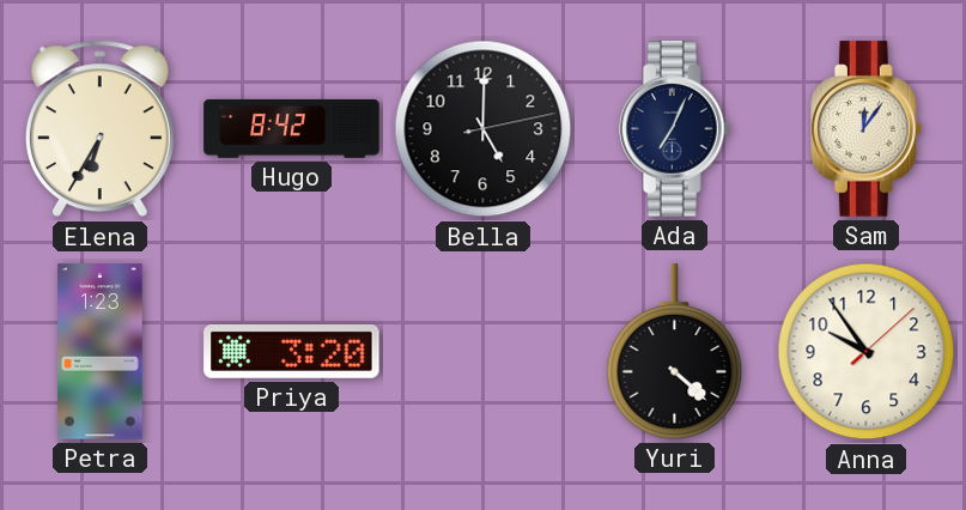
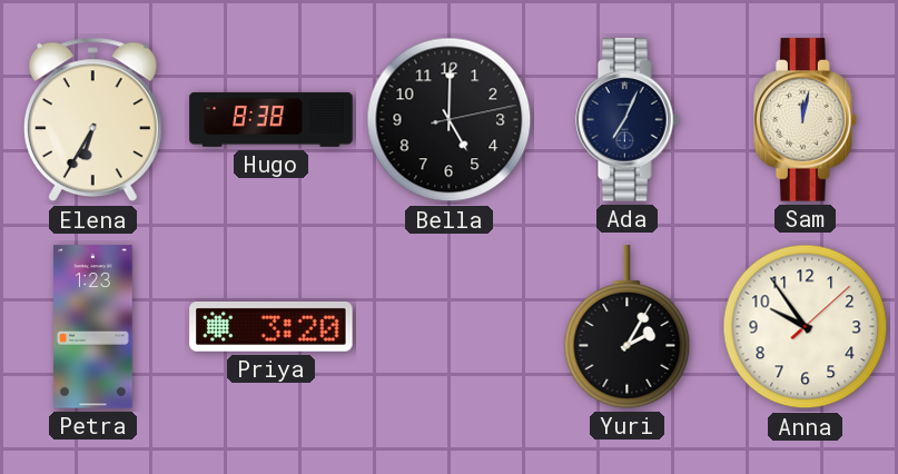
Hugo: 8:42 -> 8:38
Sam: 12:06 -> 12:02
Yuri: 4:22 -> 2:05
